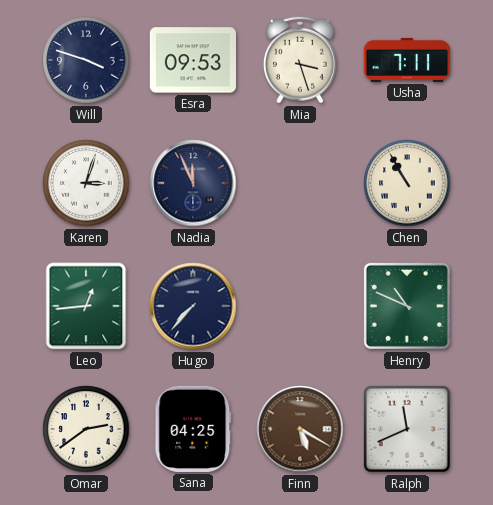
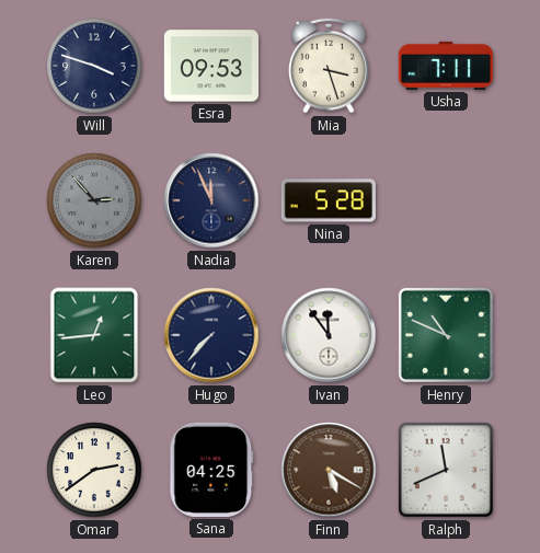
Karen: 3:03 -> 2:53
Karen dial: white -> grey
Nina: none -> 5:28
Chen: 10:55 -> none
Ivan: none -> 11:54
